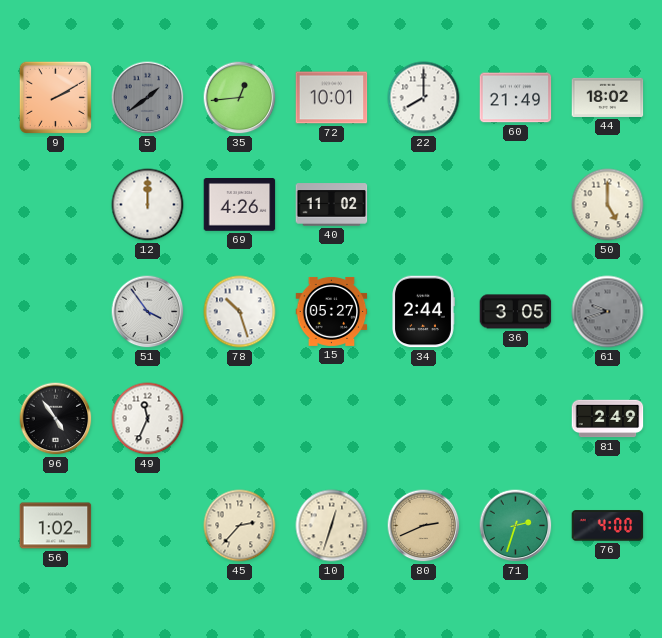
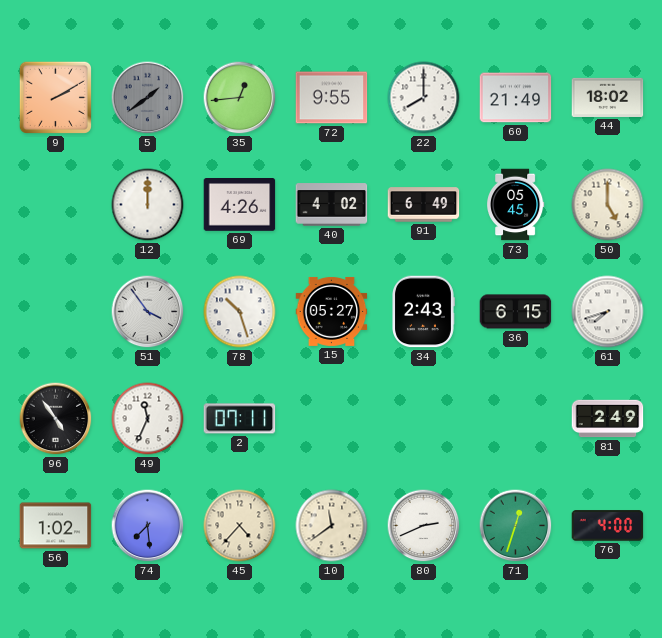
72: 10:01 -> 9:55
40: 11:02 -> 4:02
91: none -> 6:49
73: none -> 05:45
34: 2:44 -> 2:43
36: 3:05 -> 6:15
61: 9:42 -> 7:42
61 dial: grey -> white
2: none -> 07:11
74: none -> 7:29
45: 2:37 -> 4:37
10: 12:33 -> 11:39
80 dial: champagne -> white
71: 2:33 -> 12:33
